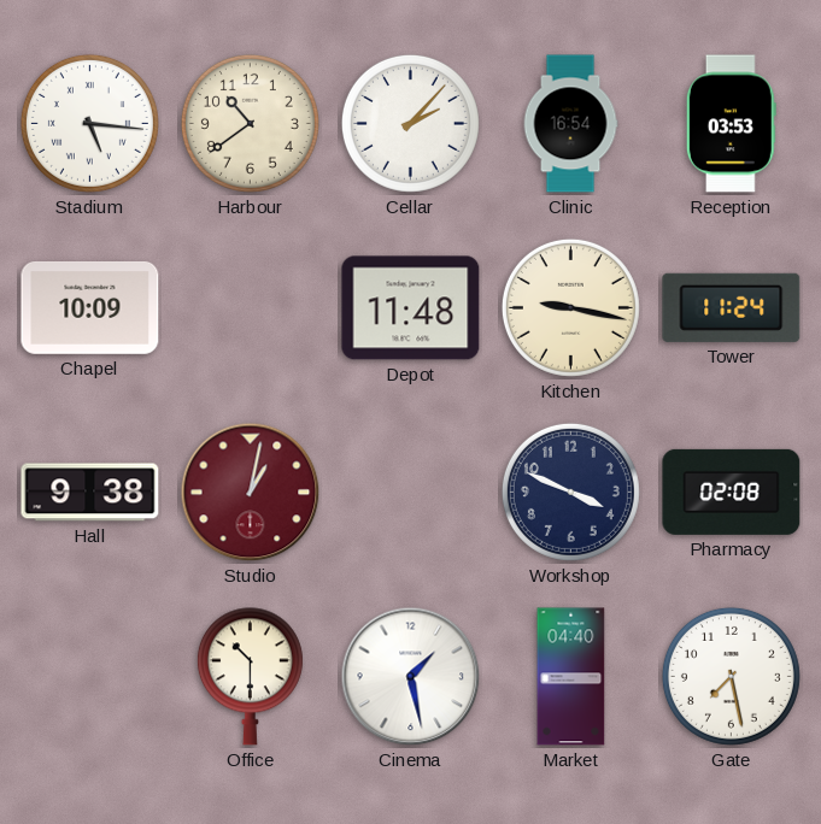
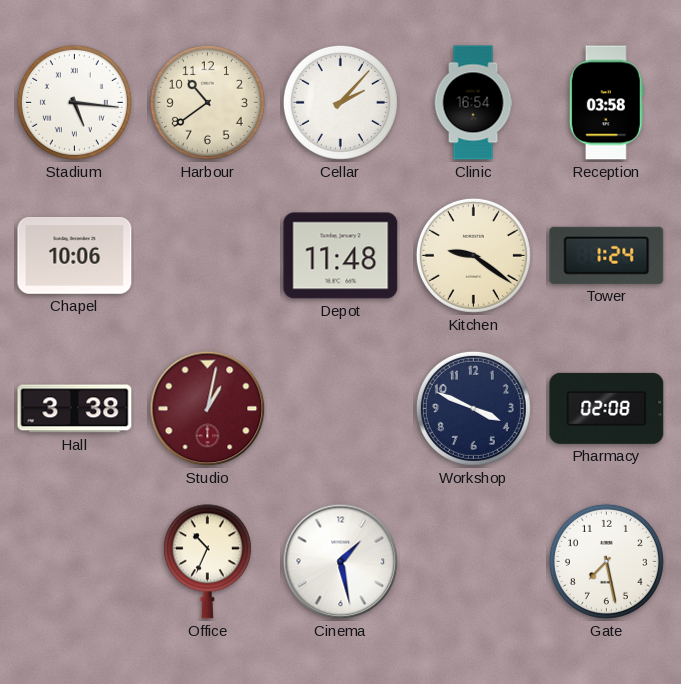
Reception: 03:53 -> 03:58
Chapel: 10:09 -> 10:06
Kitchen: 9:17 -> 9:21
Tower: 11:24 -> 1:24
Hall: 9:38 -> 3:38
Office: 10:30 -> 10:34
Market: 04:40 -> none
